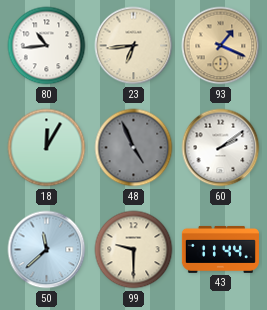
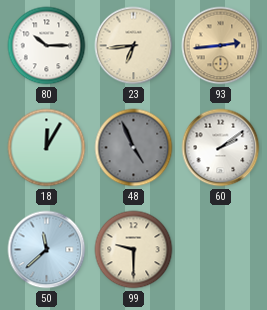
80: 10:44 -> 10:15
93: 1:19 -> 2:44
43: 11:44 -> none
